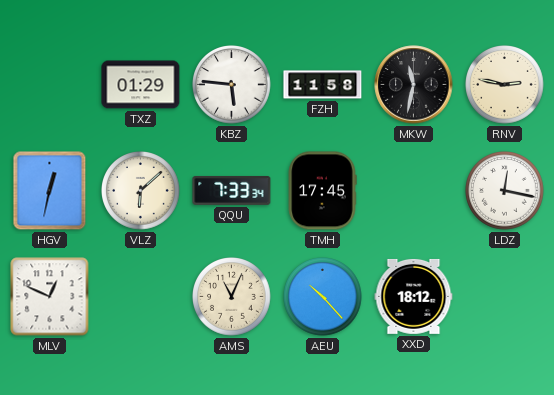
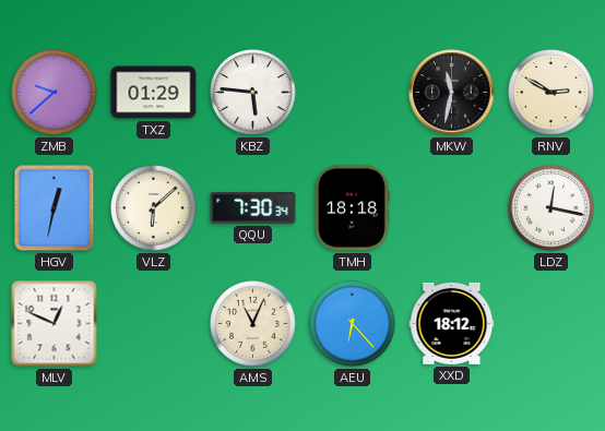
ZMB: none -> 9:38
FZH: 11:58 -> none
RNV: 2:47 -> 2:50
QQU: 7:33 -> 7:30
TMH: 17:45 -> 18:18
AEU: 10:23 -> 6:23
